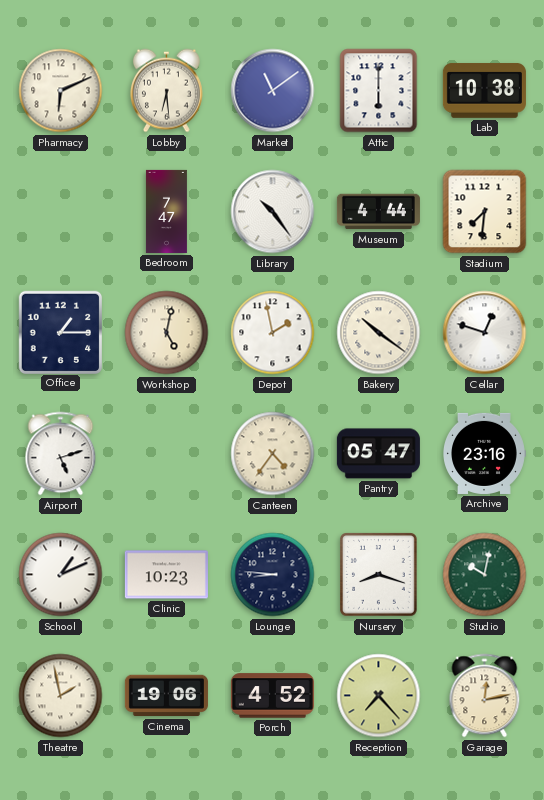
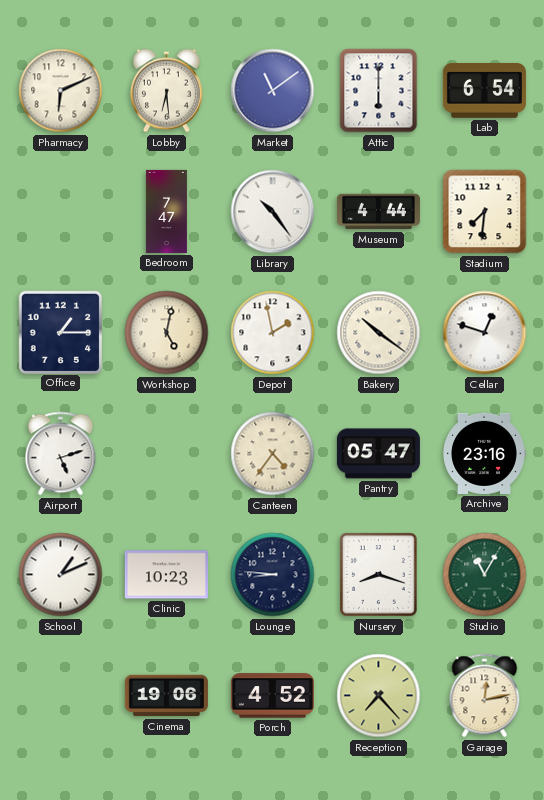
Lab: 10:38 -> 6:54
Studio: 10:02 -> 11:05
Theatre: 1:58 -> none
